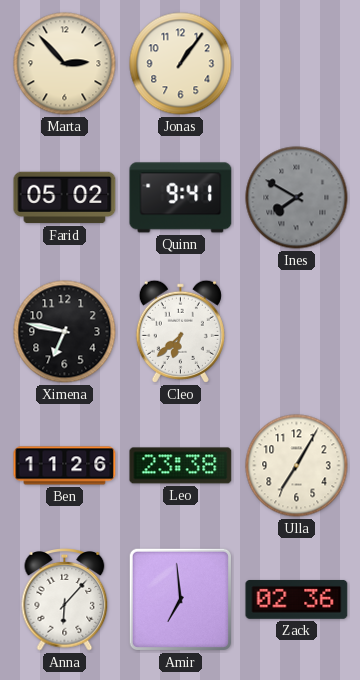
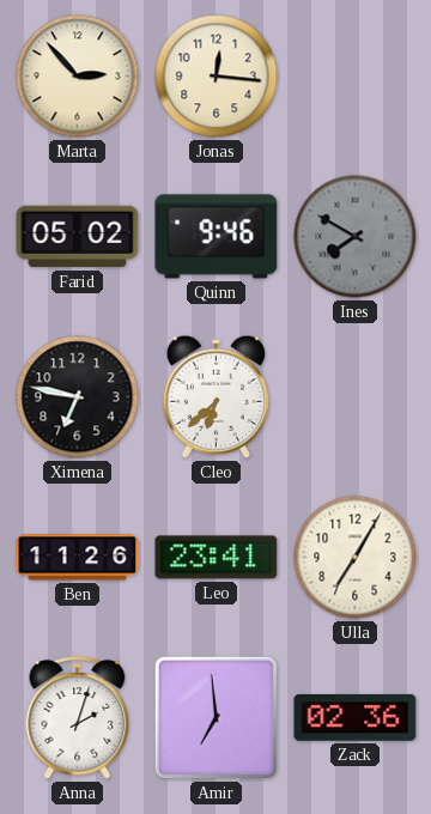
Jonas: 1:06 -> 12:16
Quinn: 9:41 -> 9:46
Leo: 23:38 -> 23:41
Anna: 6:07 -> 2:03
